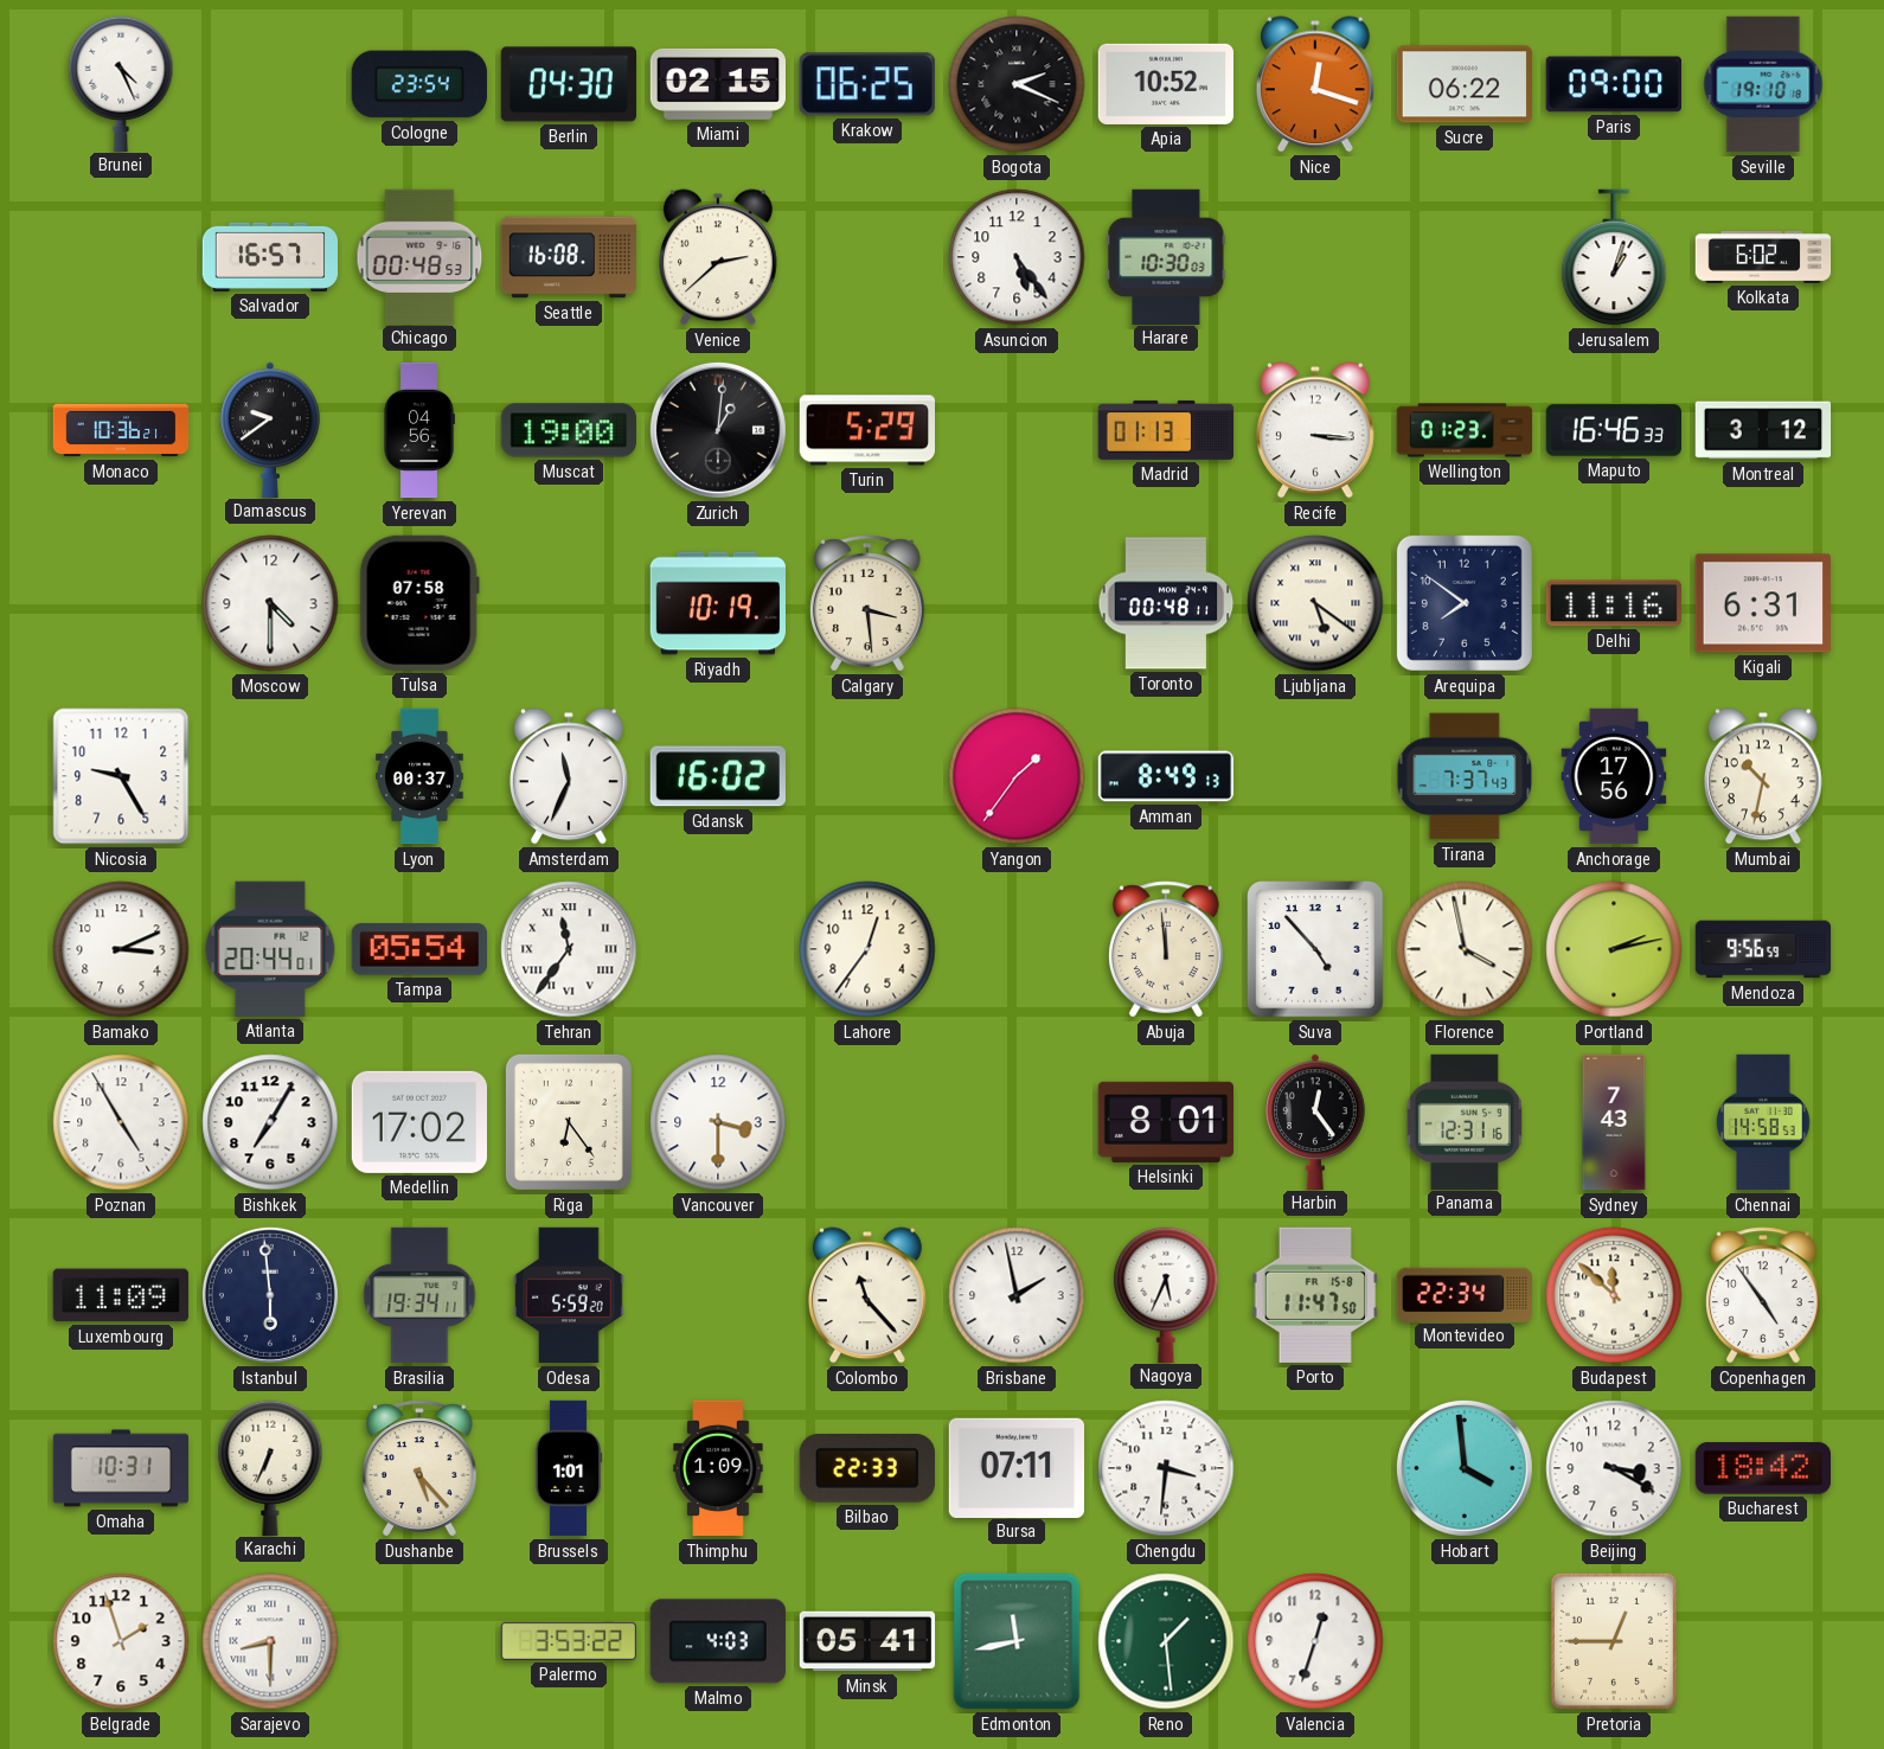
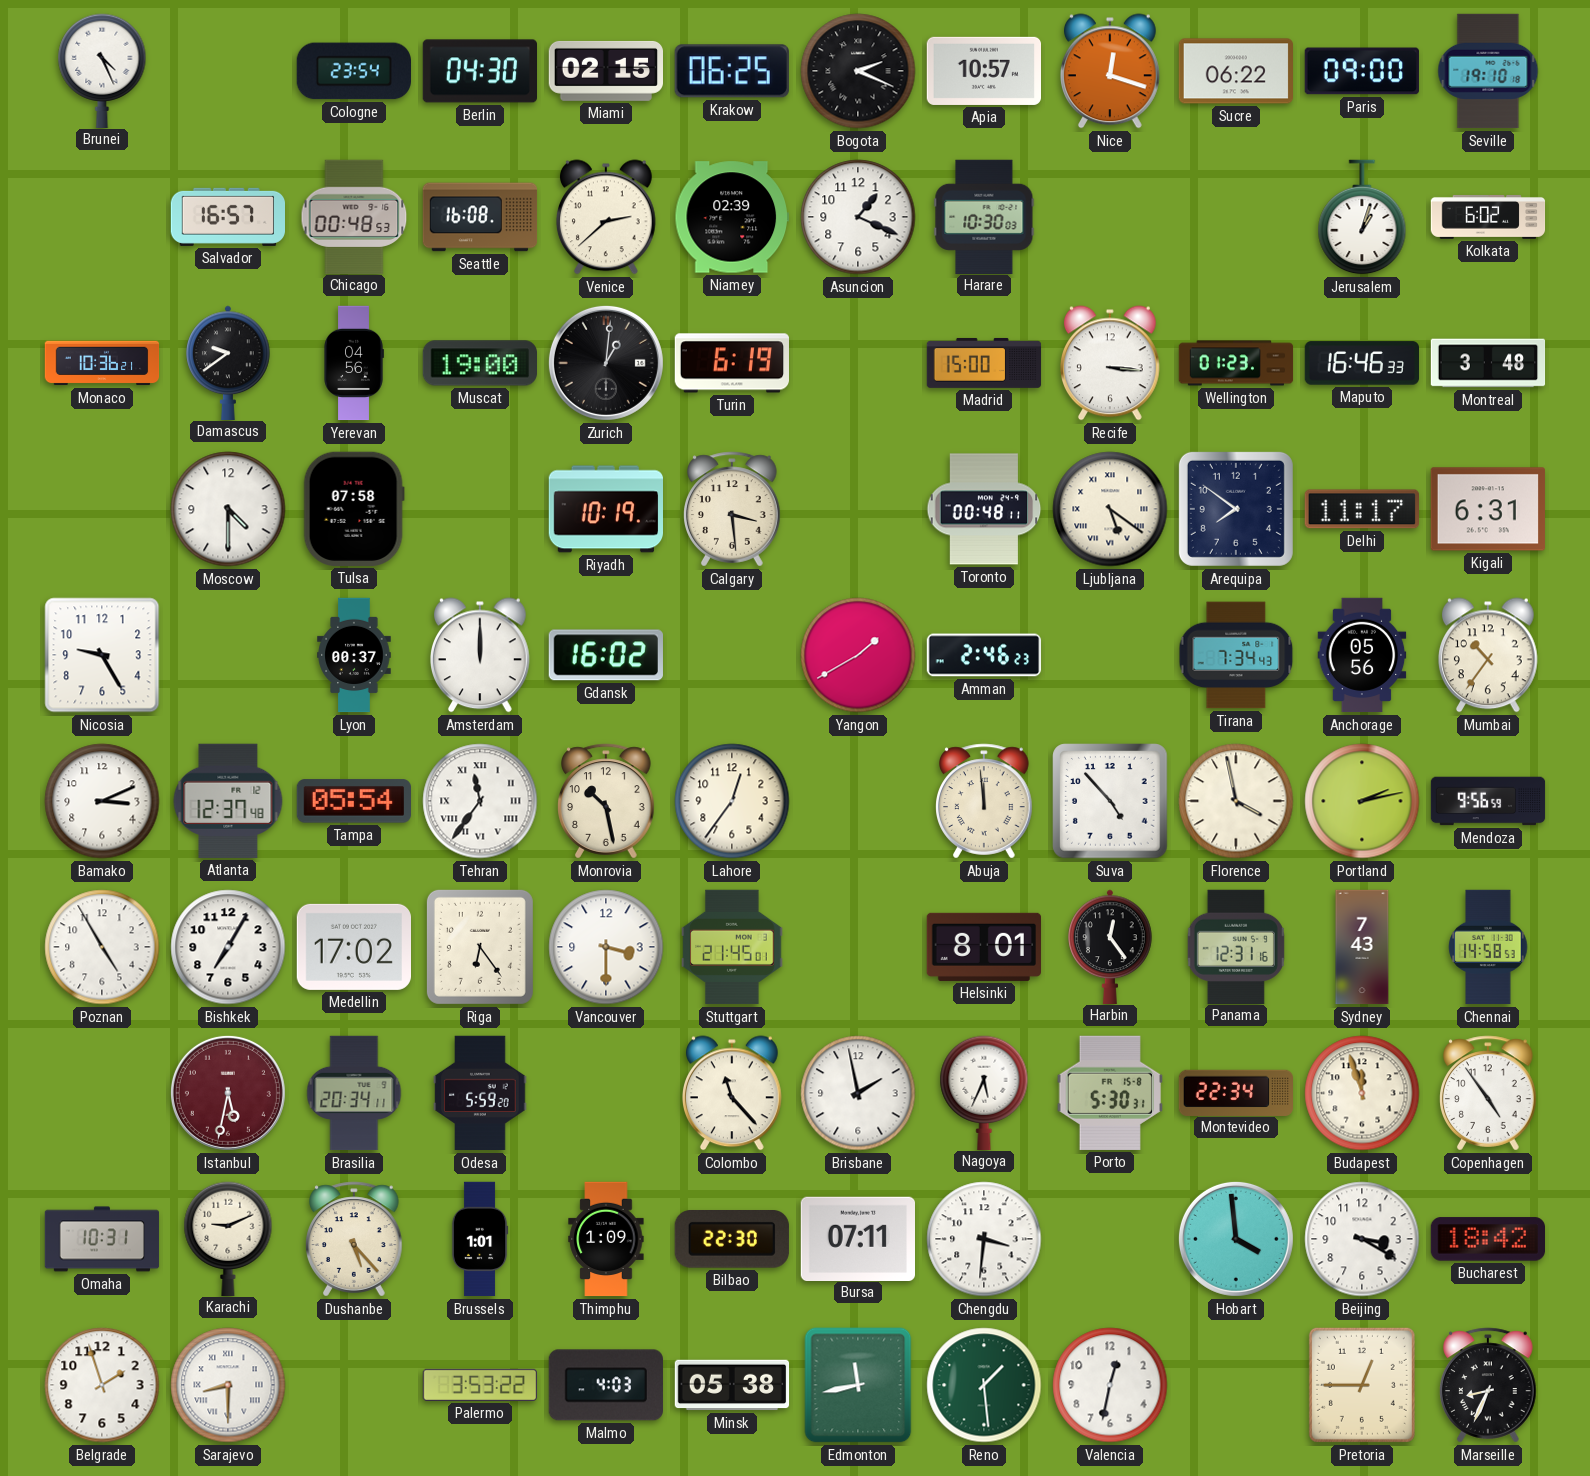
Apia: 10:52 -> 10:57
Niamey: none -> 02:39
Asuncion: 5:24 -> 1:19
Turin: 5:29 -> 6:19
Madrid: 01:13 -> 15:00
Montreal: 3:12 -> 3:48
Delhi: 11:16 -> 11:17
Amsterdam: 11:34 -> 12:00
Yangon: 1:36 -> 1:40
Amman: 8:49 -> 2:46
Tirana: 7:37 -> 7:34
Anchorage: 17:56 -> 05:56
Mumbai: 10:32 -> 10:36
Atlanta: 20:44 -> 12:37
Monrovia: none -> 10:28
Stuttgart: none -> 21:45
Luxembourg: 11:09 -> none
Istanbul: 5:59 -> 5:32
Istanbul dial: navy -> burgundy
Brasilia: 19:34 -> 20:34
Porto: 11:47 -> 5:30
Budapest: 11:52 -> 11:57
Karachi: 6:34 -> 9:11
Bilbao: 22:33 -> 22:30
Minsk: 05:41 -> 05:38
Valencia: 12:33 -> 12:32
Marseille: none -> 8:34
